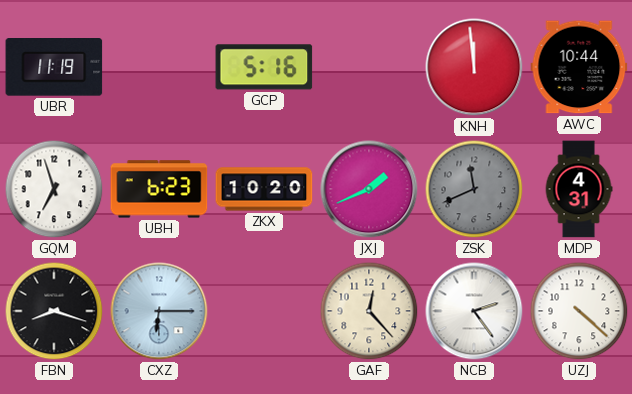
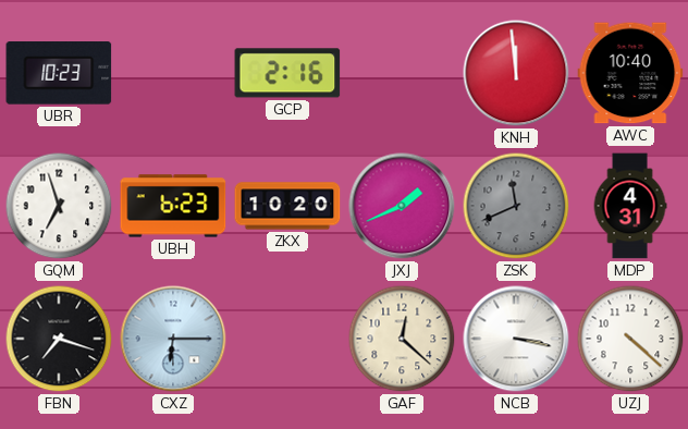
UBR: 11:19 -> 10:23
GCP: 5:16 -> 2:16
AWC: 10:44 -> 10:40
FBN: 8:18 -> 7:18
GAF: 12:23 -> 12:22
NCB: 2:24 -> 3:17
